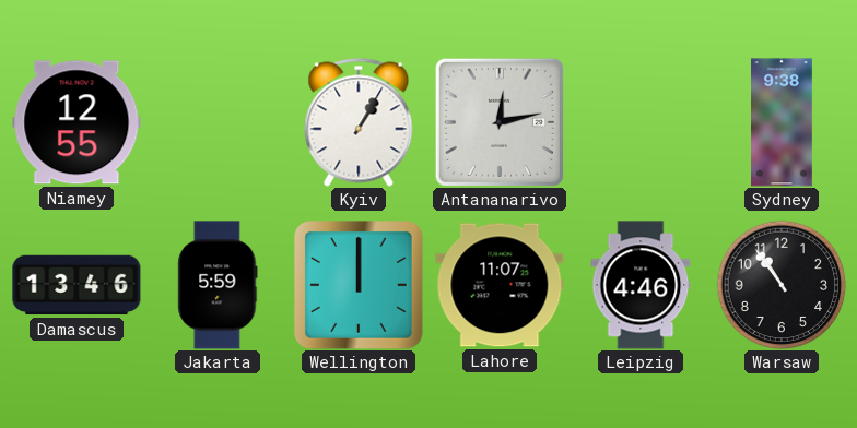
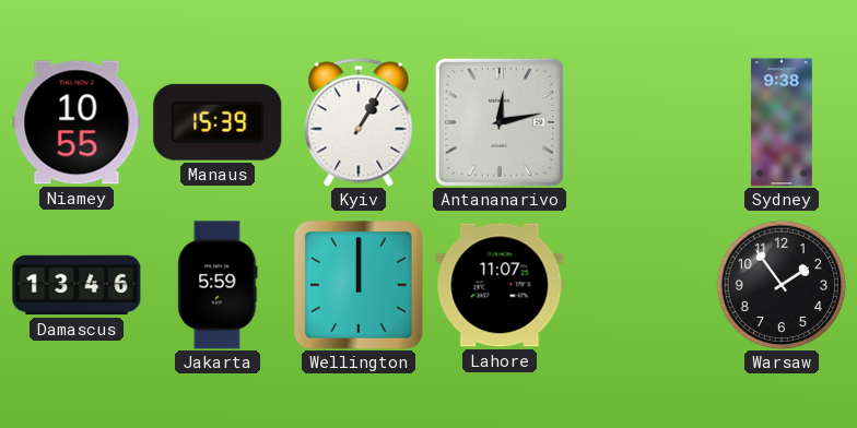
Niamey: 12:55 -> 10:55
Manaus: none -> 15:39
Leipzig: 4:46 -> none
Warsaw: 10:54 -> 1:54
